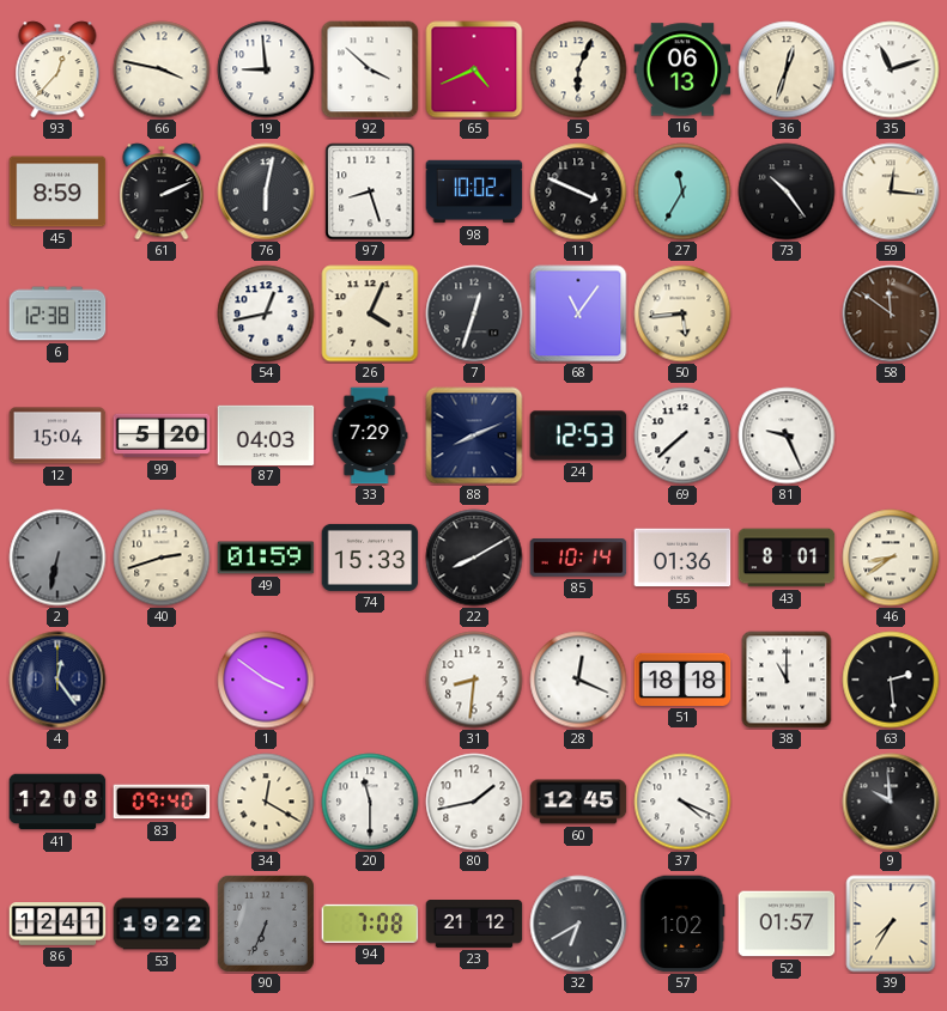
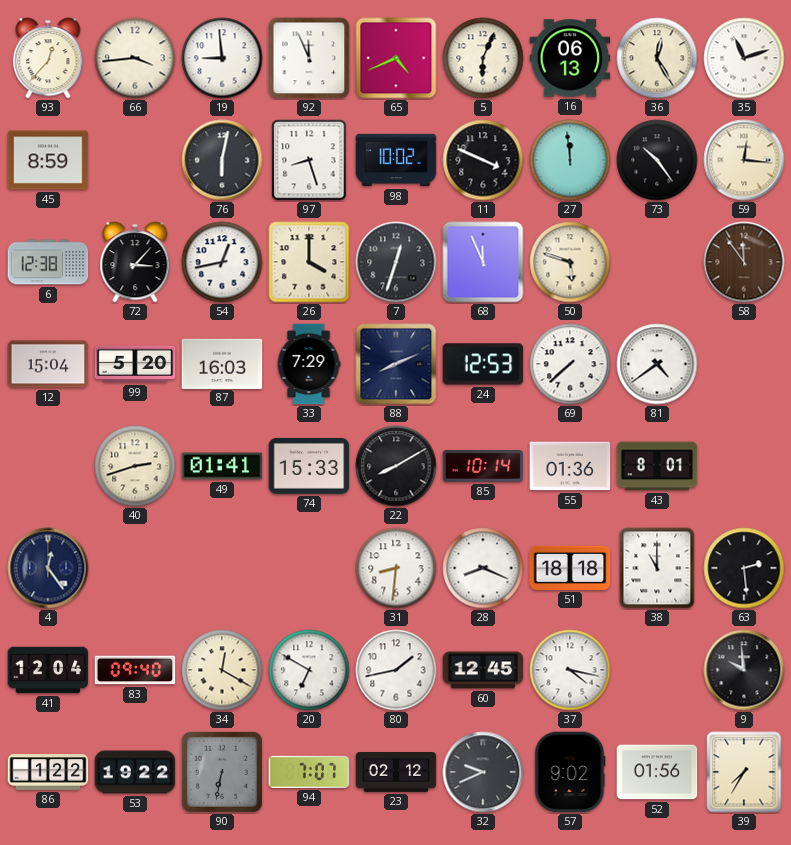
66: 3:47 -> 3:44
92: 3:52 -> 11:56
36: 12:33 -> 12:25
61: 2:11 -> none
27: 11:35 -> 11:59
72: none -> 3:07
26: 4:04 -> 4:00
68: 11:06 -> 11:56
50: 5:44 -> 5:48
58: 11:51 -> 11:54
87: 04:03 -> 16:03
81: 9:26 -> 4:39
2: 6:32 -> none
49: 01:59 -> 01:41
46: 8:39 -> none
1: 3:51 -> none
28: 12:19 -> 8:19
41: 12:08 -> 12:04
20: 11:30 -> 6:50
37: 4:19 -> 4:17
86: 12:41 -> 1:22
90: 6:34 -> 6:32
94: 7:08 -> 7:07
23: 21:12 -> 02:12
32: 6:40 -> 9:41
57: 1:02 -> 9:02
52: 01:57 -> 01:56
